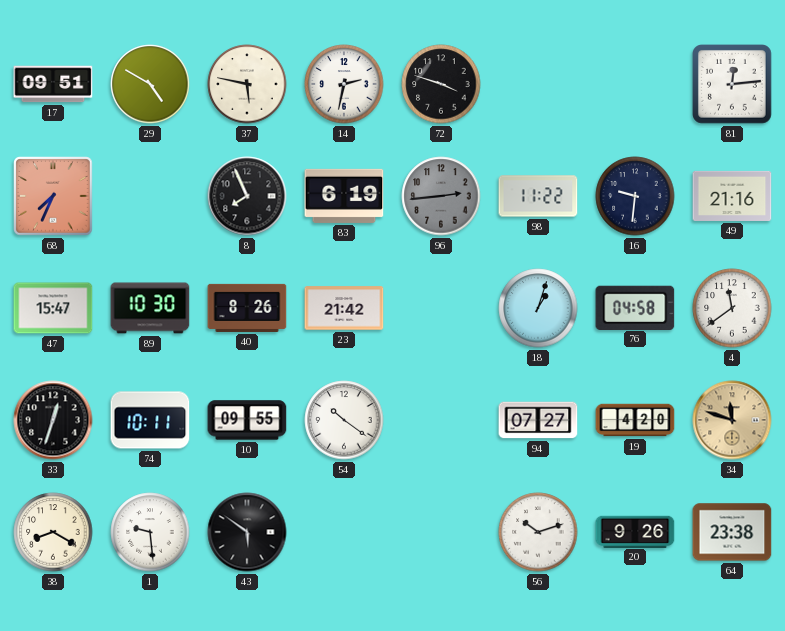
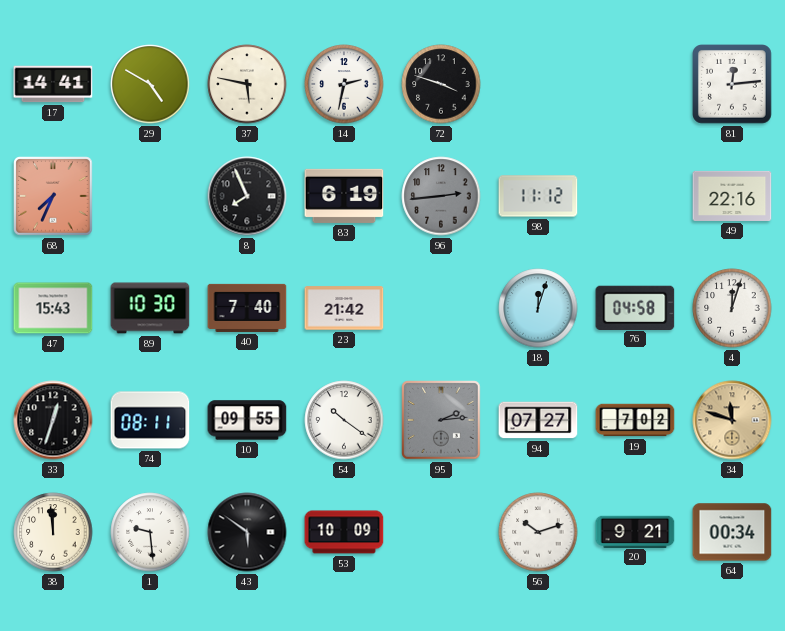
17: 09:51 -> 14:41
98: 11:22 -> 11:12
16: 9:31 -> none
49: 21:16 -> 22:16
47: 15:47 -> 15:43
40: 8:26 -> 7:40
18: 1:03 -> 12:03
4: 11:39 -> 12:03
74: 10:11 -> 08:11
95: none -> 2:14
19: 4:20 -> 7:02
38: 8:20 -> 11:59
53: none -> 10:09
20: 9:26 -> 9:21
64: 23:38 -> 00:34
